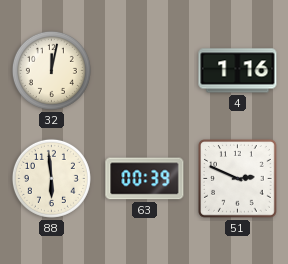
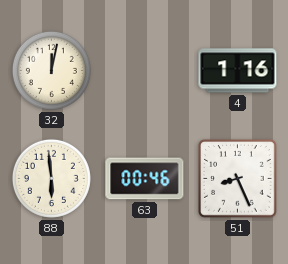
63: 00:39 -> 00:46
51: 2:49 -> 8:26
